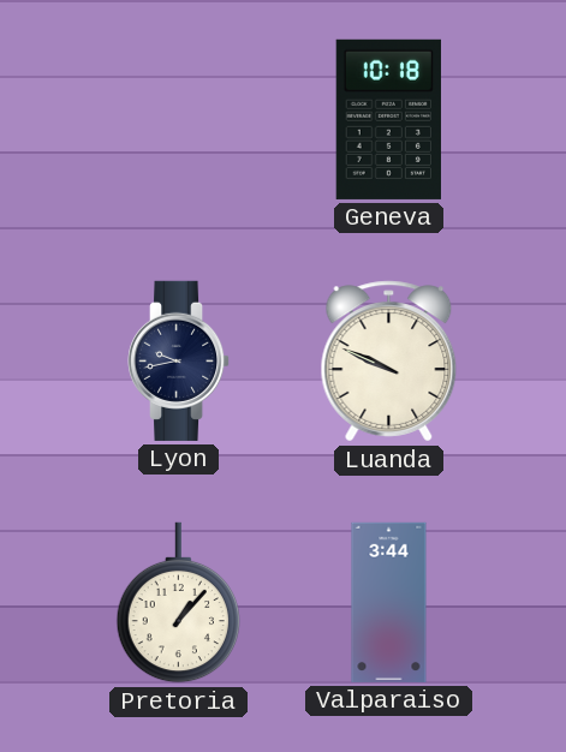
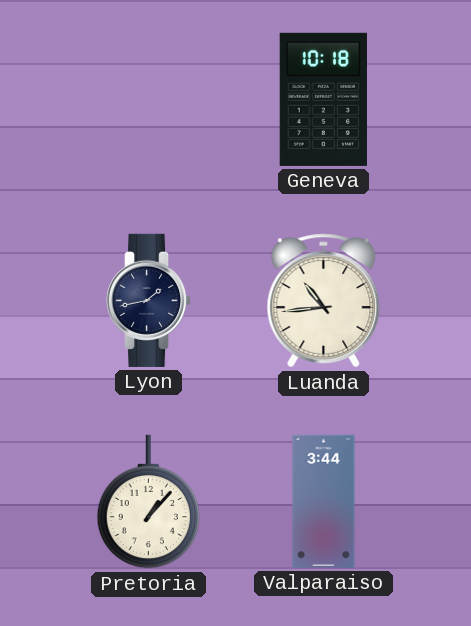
Lyon: 9:43 -> 1:43
Luanda: 9:49 -> 10:44
